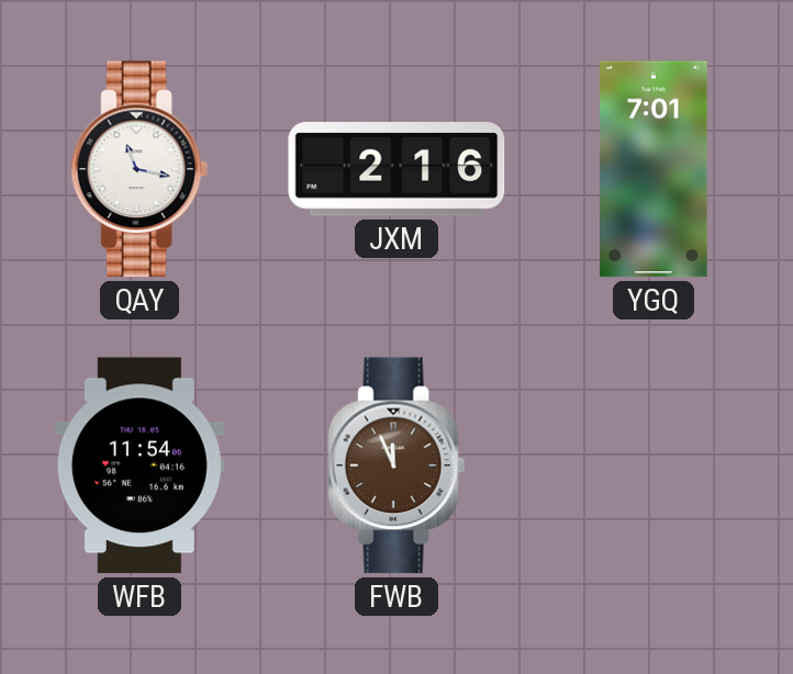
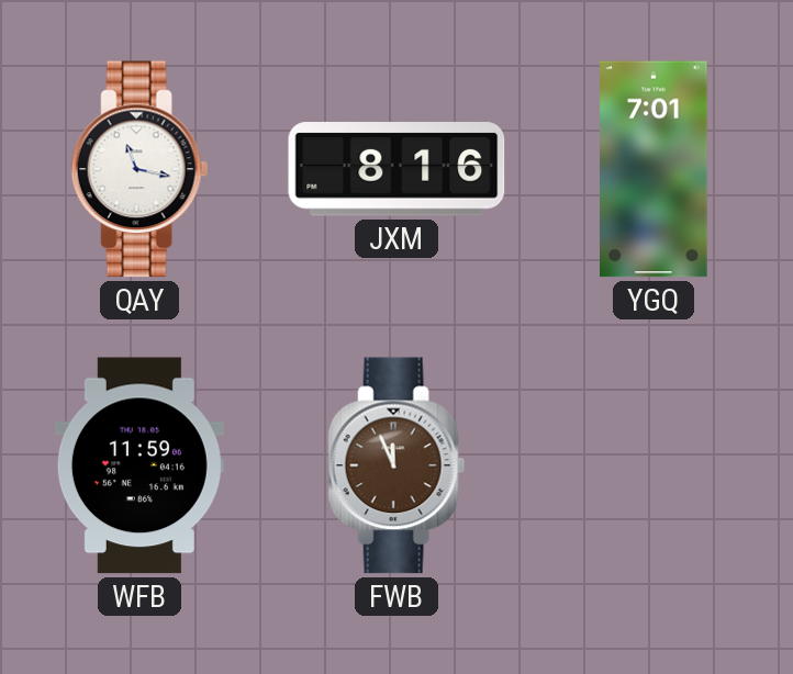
JXM: 2:16 -> 8:16
WFB: 11:54 -> 11:59
